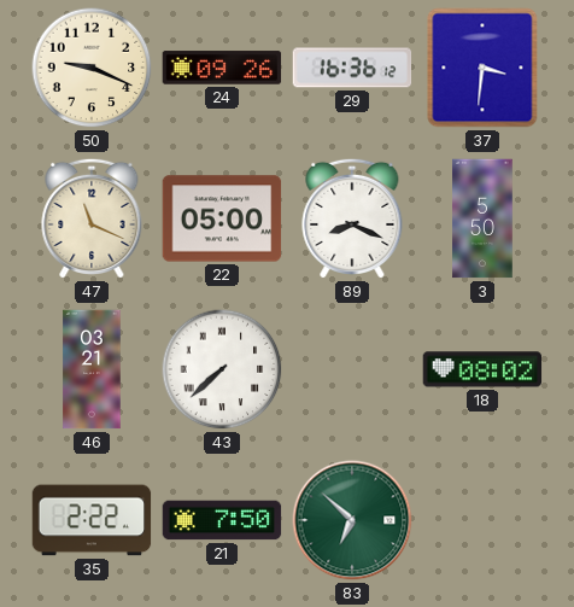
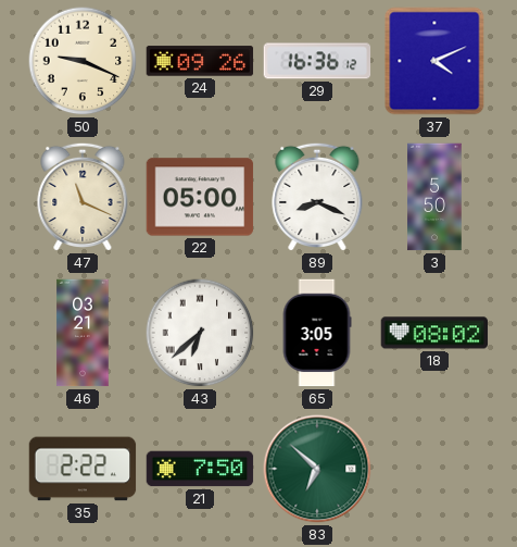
37: 3:31 -> 4:11
43: 7:38 -> 6:38
65: none -> 3:05
